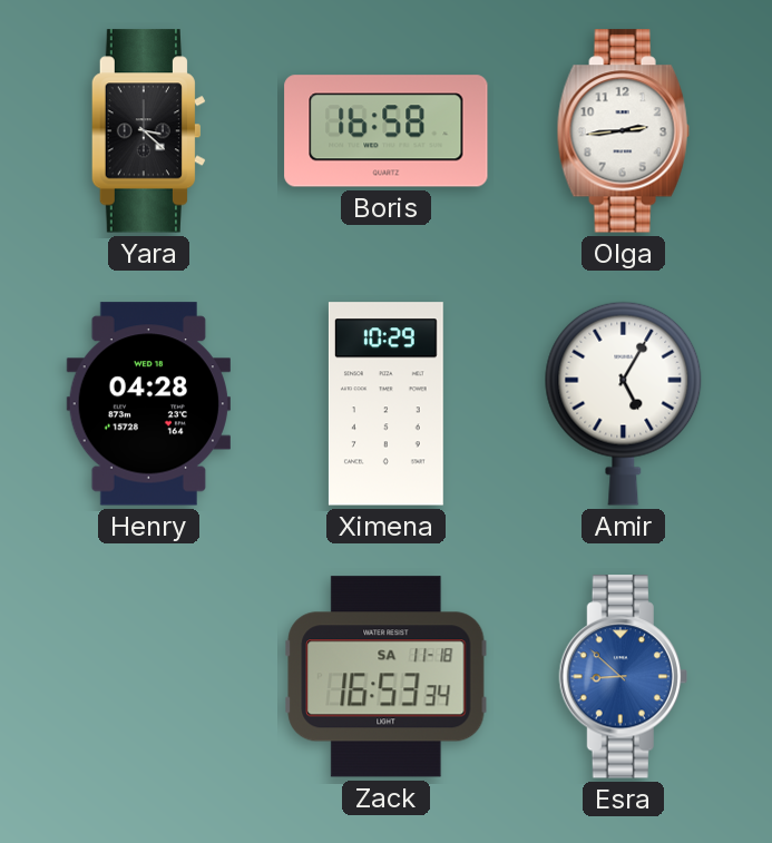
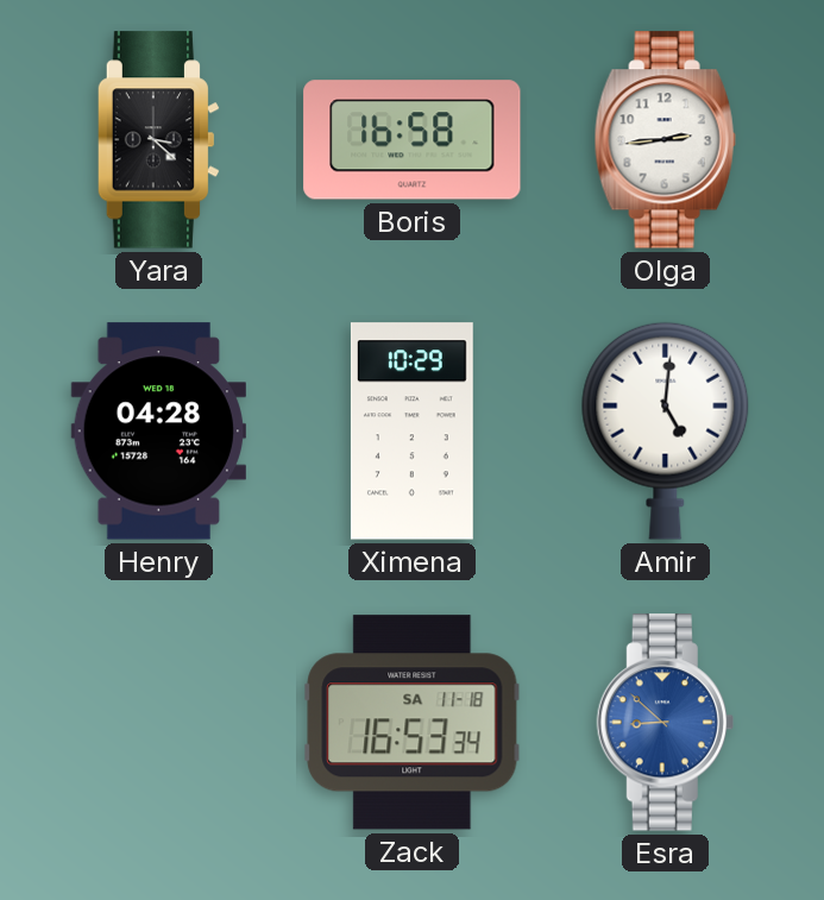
Amir: 5:05 -> 5:01
